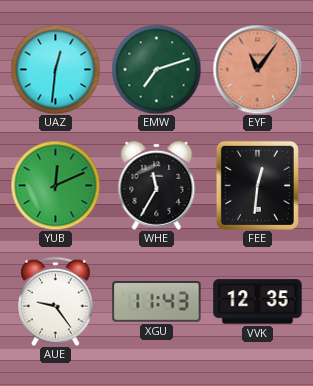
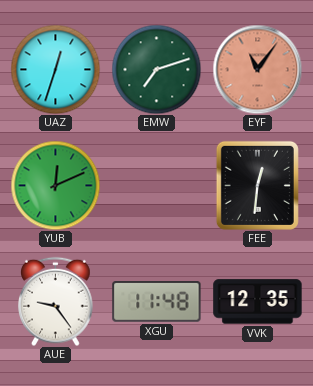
UAZ: 12:31 -> 12:33
WHE: 11:35 -> none
XGU: 11:43 -> 11:48
